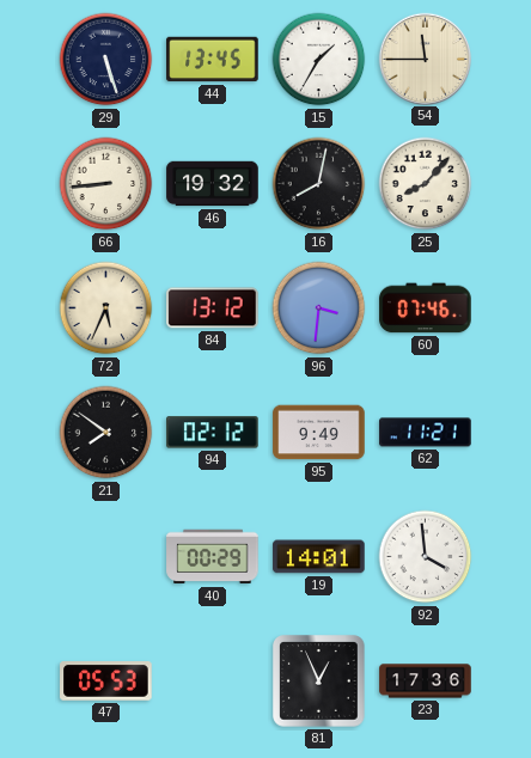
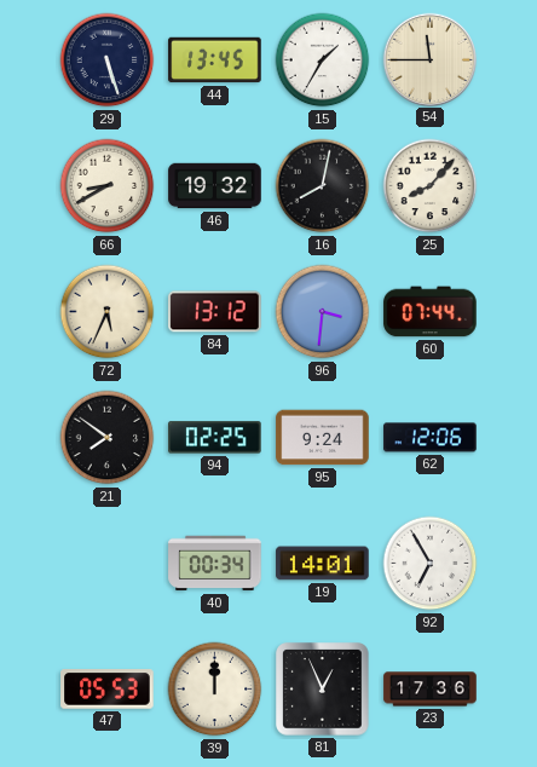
66: 8:44 -> 8:40
60: 07:46 -> 07:44
94: 02:12 -> 02:25
95: 9:49 -> 9:24
62: 11:21 -> 12:06
40: 00:29 -> 00:34
92: 3:59 -> 6:55
39: none -> 12:00
